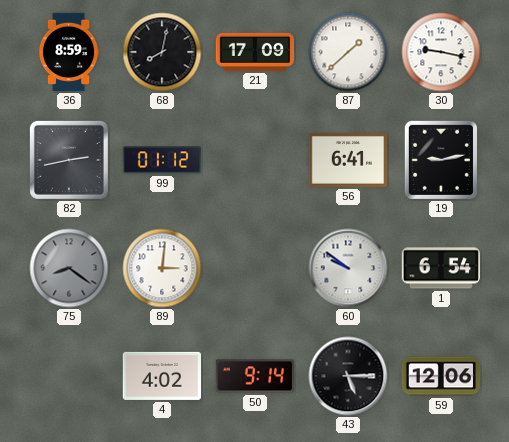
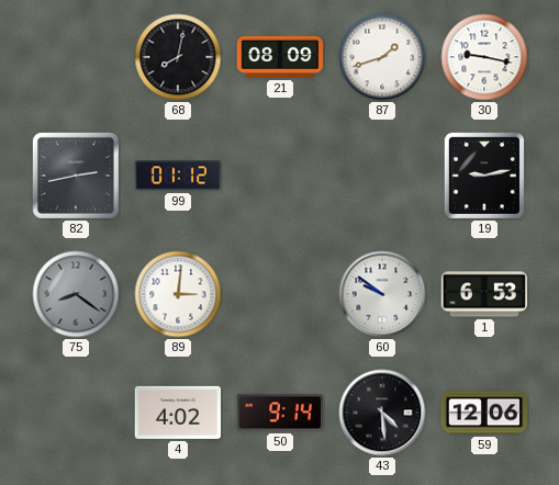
36: 8:59 -> none
21: 17:09 -> 08:09
87: 1:38 -> 1:42
56: 6:41 -> none
1: 6:54 -> 6:53
43: 5:15 -> 4:29
